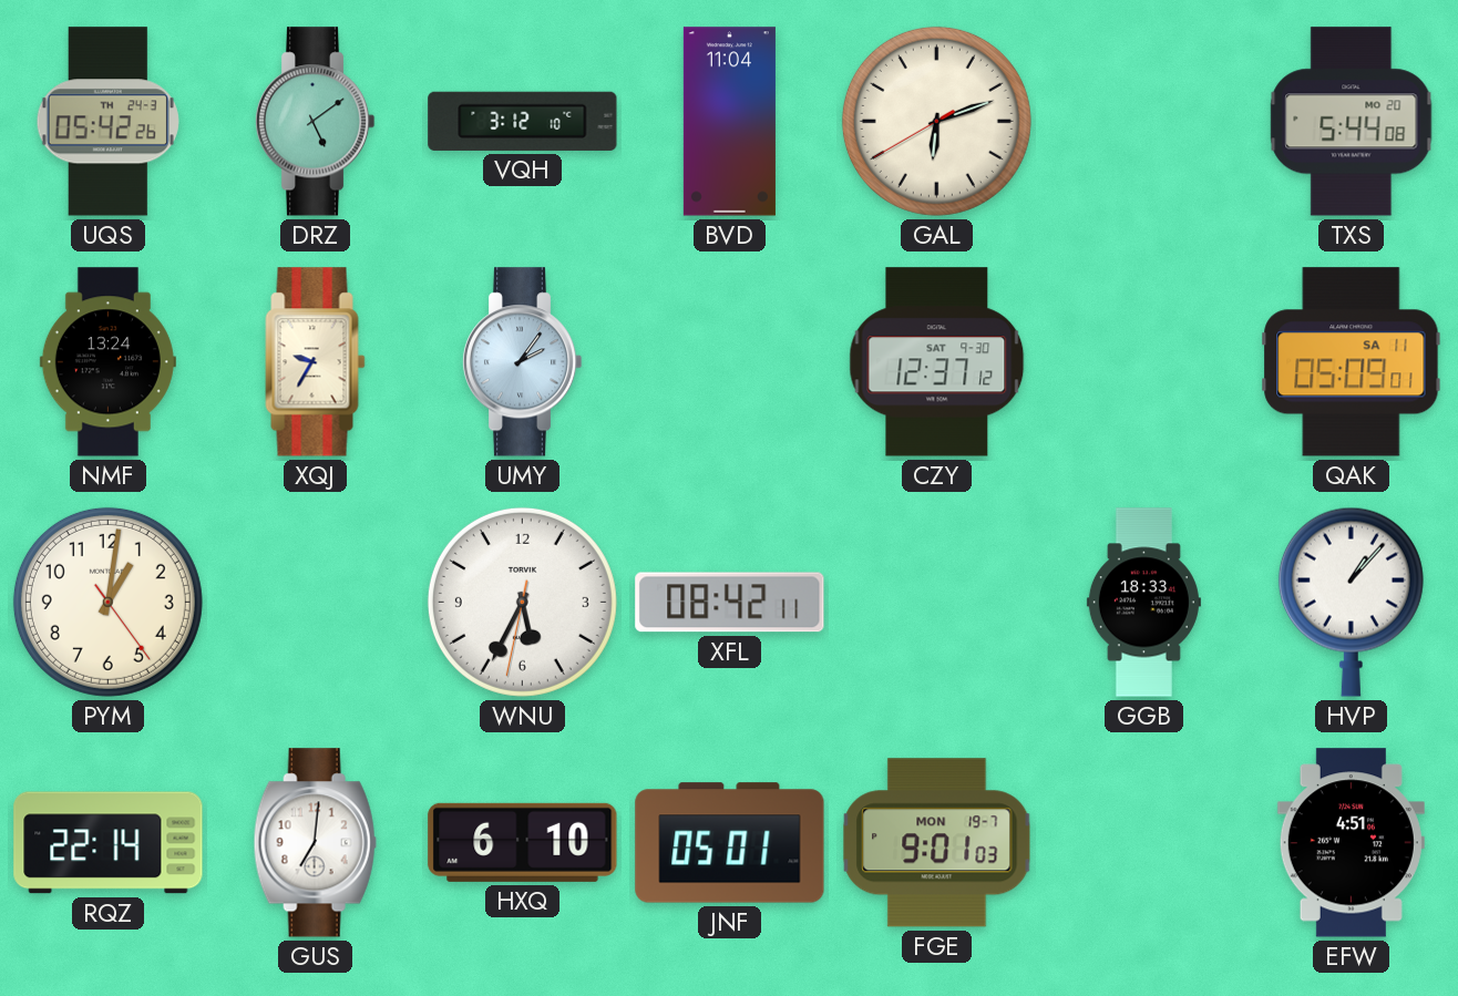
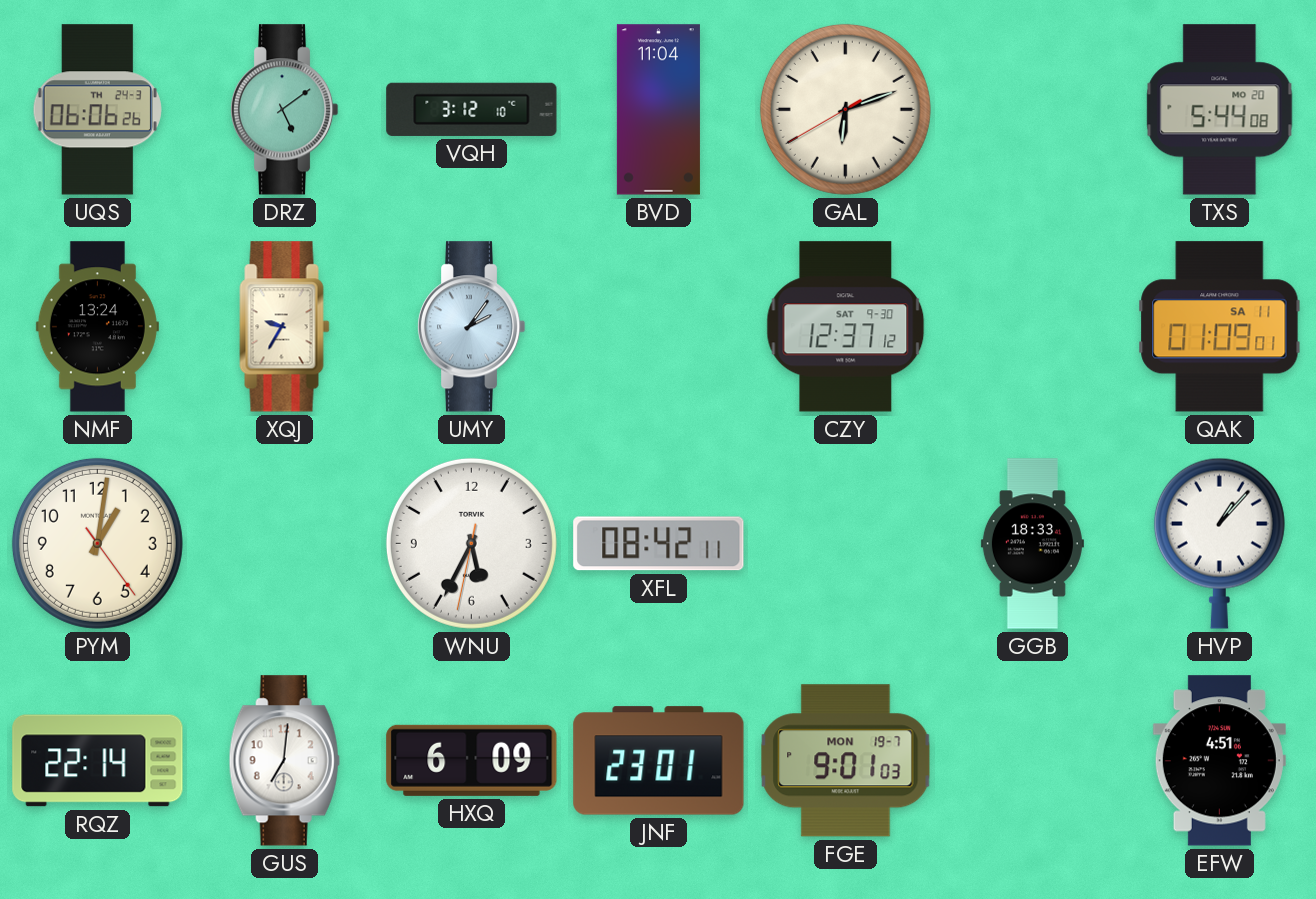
UQS: 05:42 -> 06:06
QAK: 05:09 -> 01:09
HXQ: 6:10 -> 6:09
JNF: 05:01 -> 23:01
